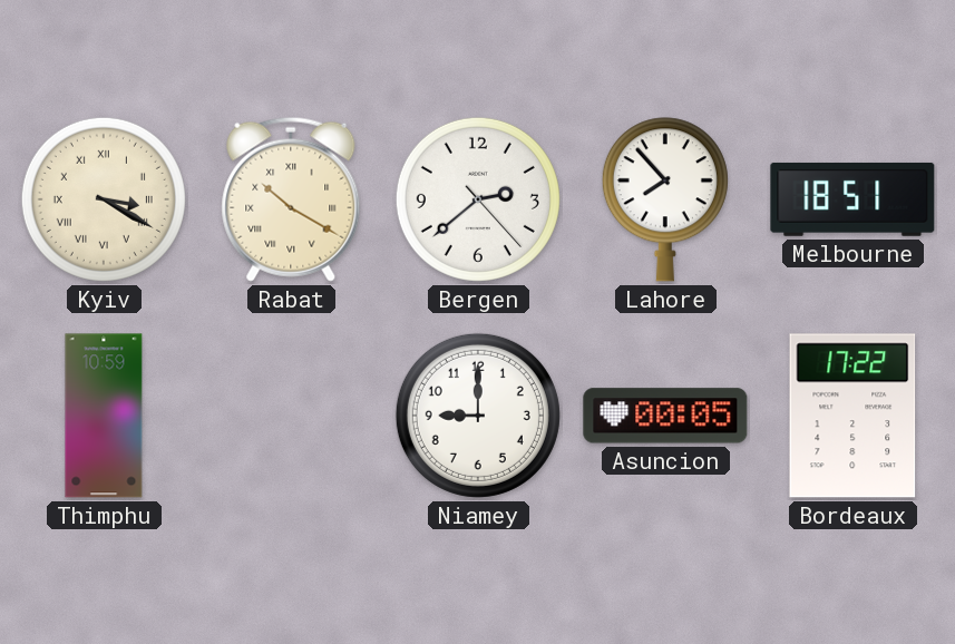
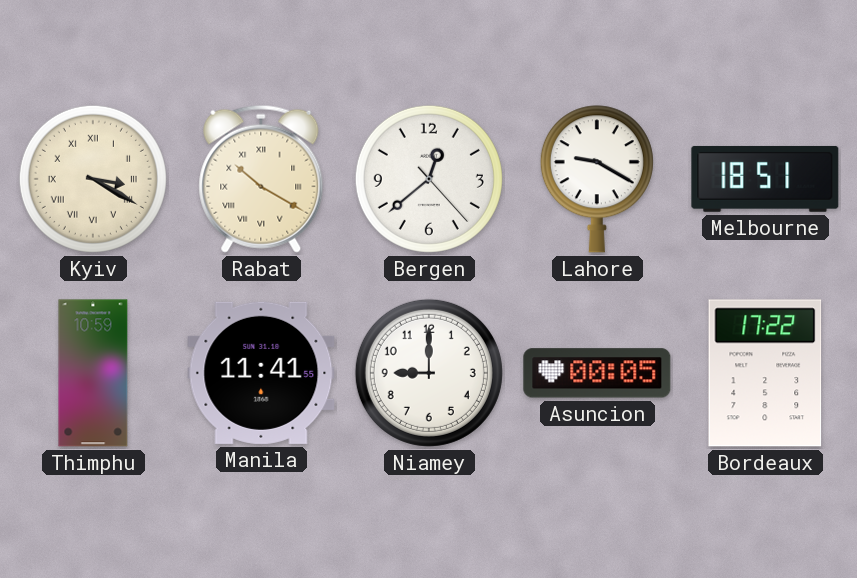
Bergen: 2:38 -> 12:38
Lahore: 7:53 -> 9:20
Manila: none -> 11:41
